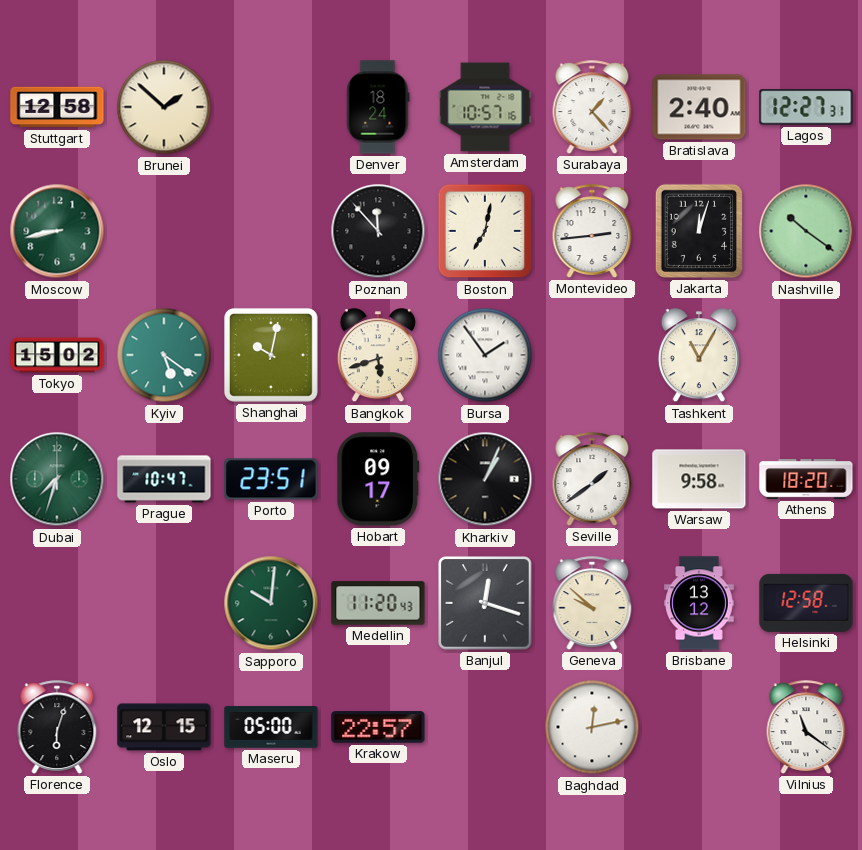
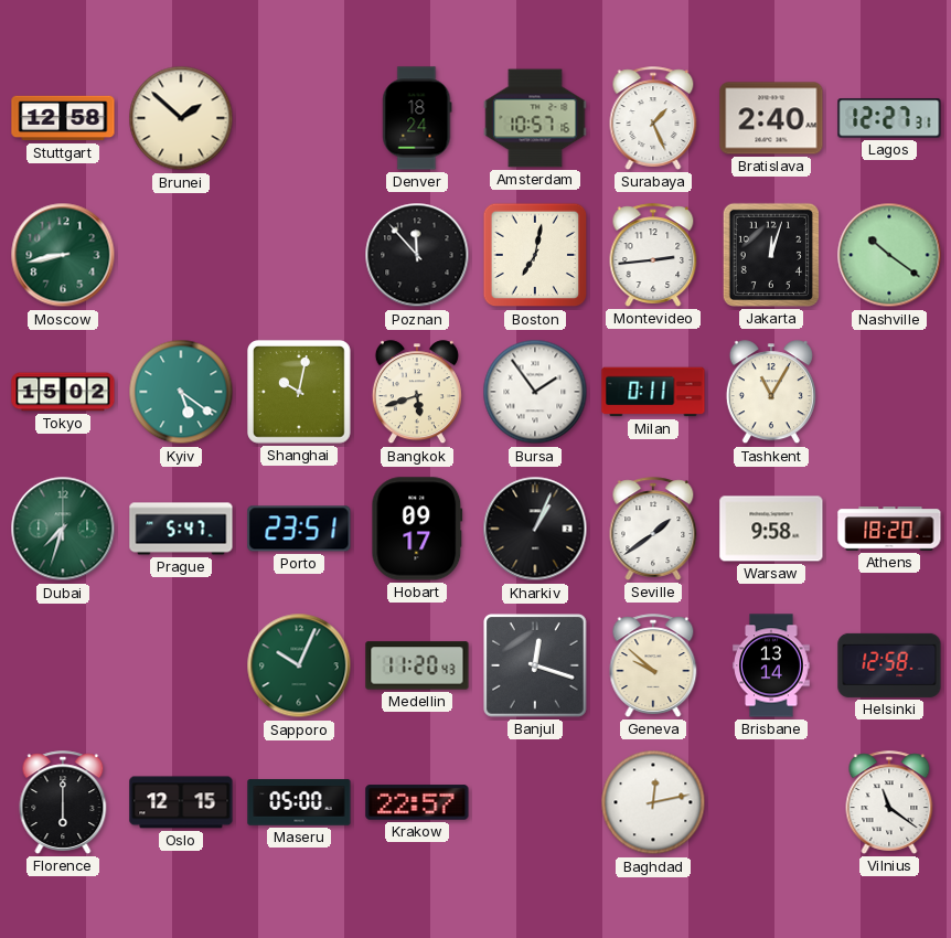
Surabaya: 1:23 -> 1:26
Milan: none -> 0:11
Prague: 10:47 -> 5:47
Sapporo: 10:01 -> 10:04
Brisbane: 13:12 -> 13:14
Florence: 6:03 -> 6:00
